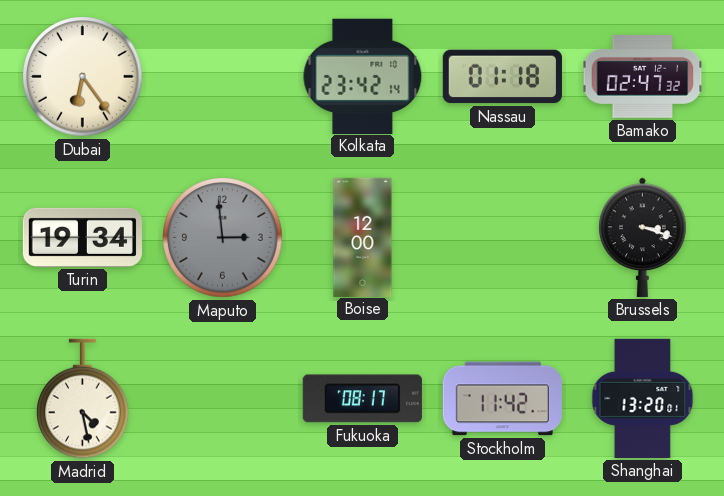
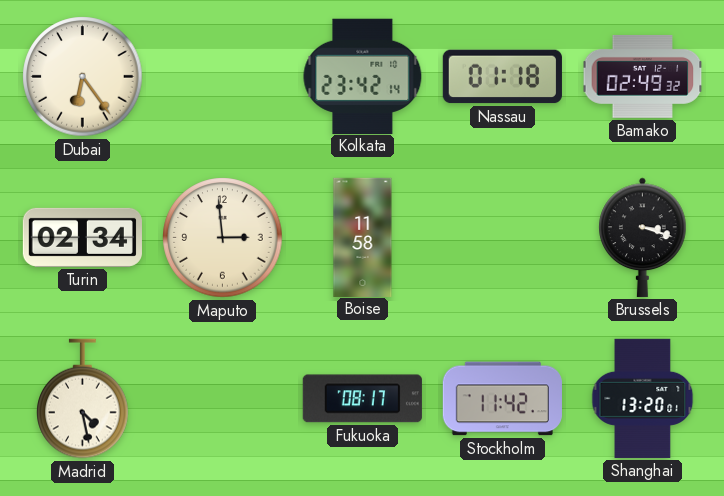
Bamako: 02:47 -> 02:49
Turin: 19:34 -> 02:34
Maputo dial: grey -> cream
Boise: 12:00 -> 11:58
